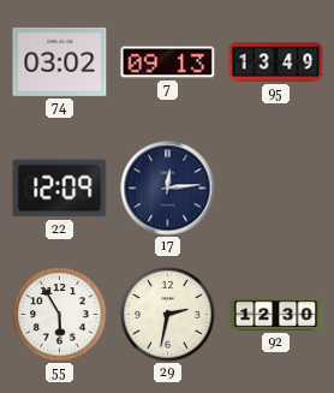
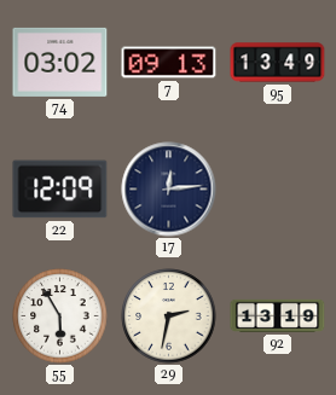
92: 12:30 -> 13:19
